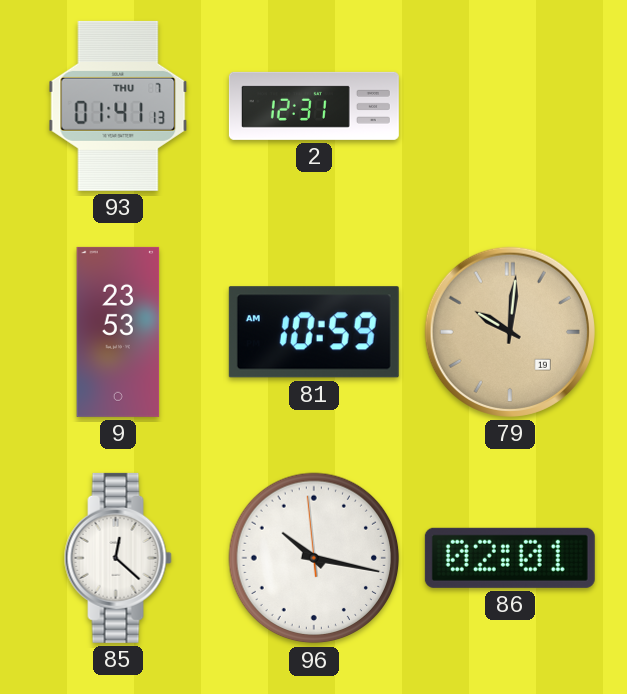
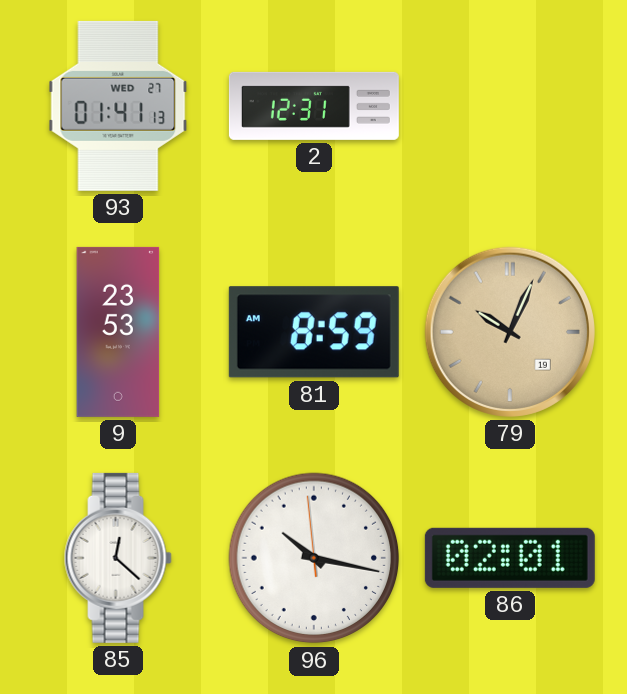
93 date: THU 7 -> WED 27
81: 10:59 -> 8:59
79: 10:01 -> 10:04
